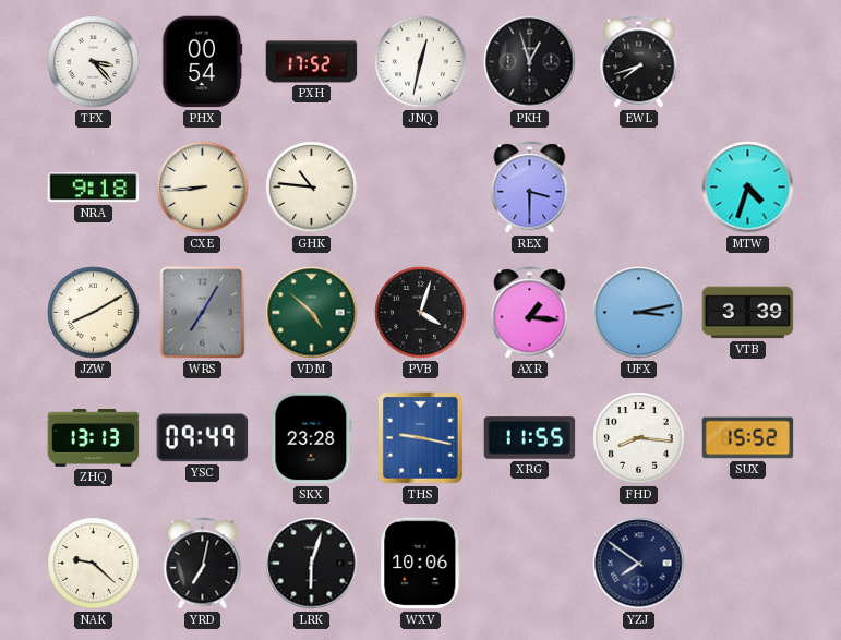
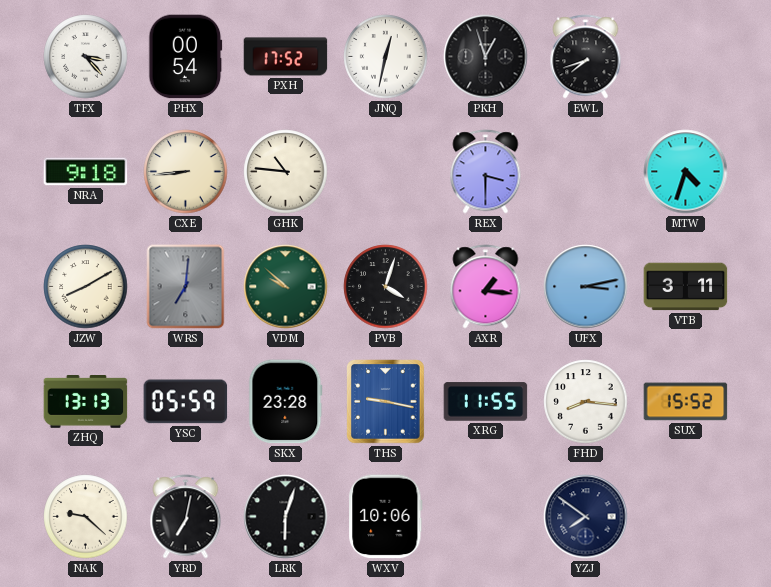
WRS: 7:05 -> 7:01
VDM: 4:52 -> 9:52
VTB: 3:39 -> 3:11
YSC: 09:49 -> 05:59
